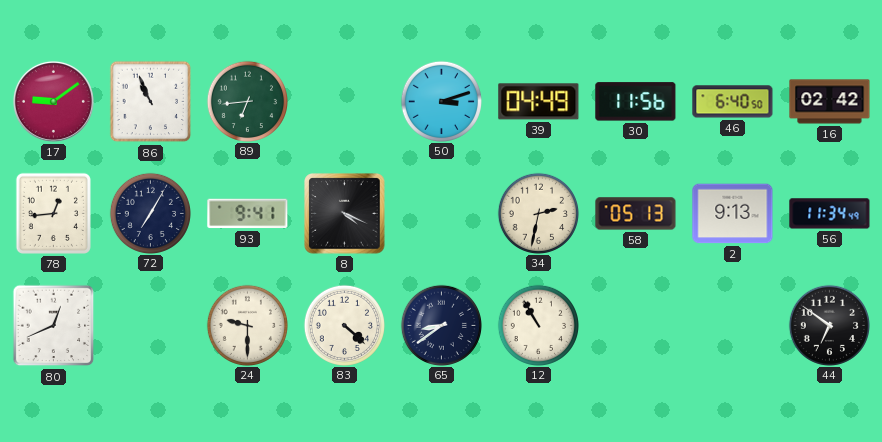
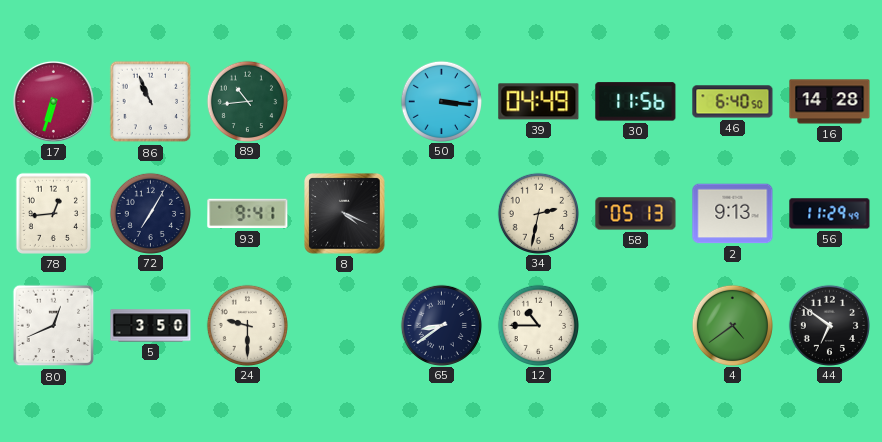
17: 9:09 -> 6:33
89: 6:44 -> 10:44
50: 3:12 -> 3:16
16: 02:42 -> 14:28
56: 11:34 -> 11:29
5: none -> 3:50
83: 4:22 -> none
12: 10:55 -> 10:45
4: none -> 4:39
